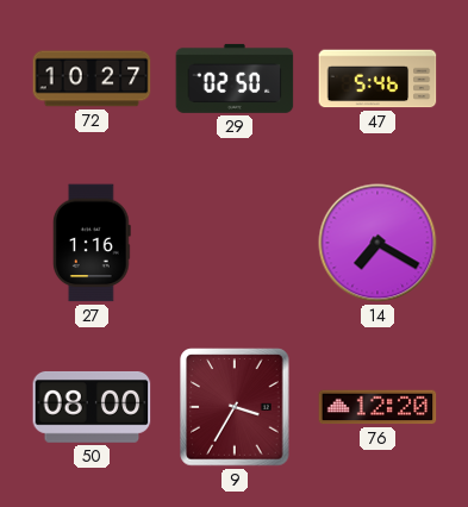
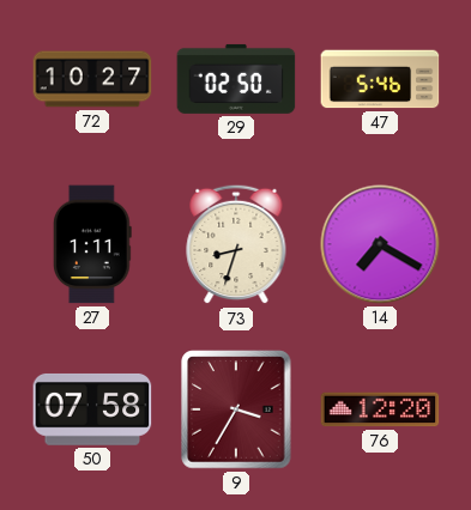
27: 1:16 -> 1:11
73: none -> 8:33
50: 08:00 -> 07:58
